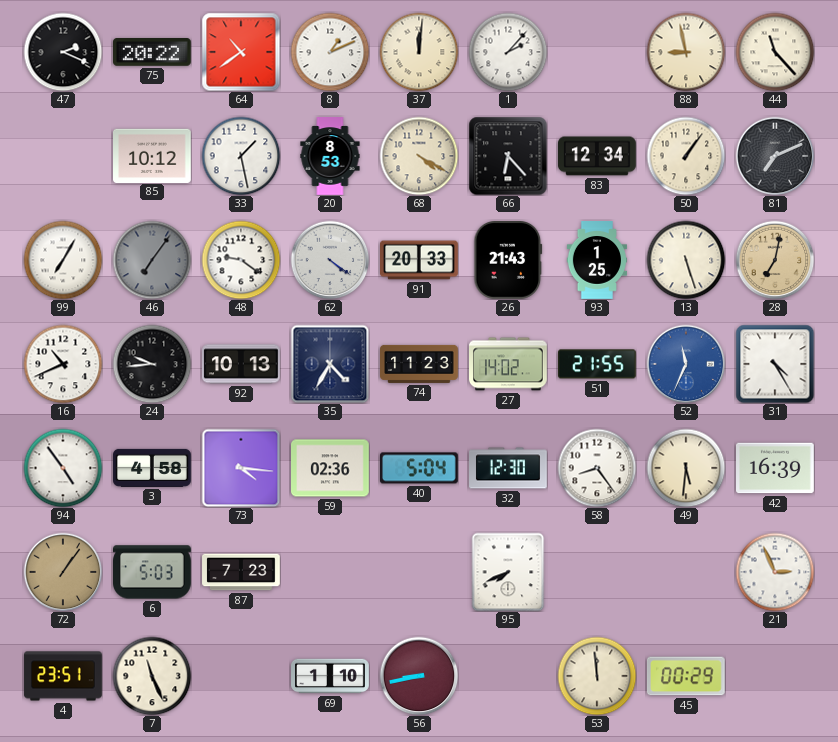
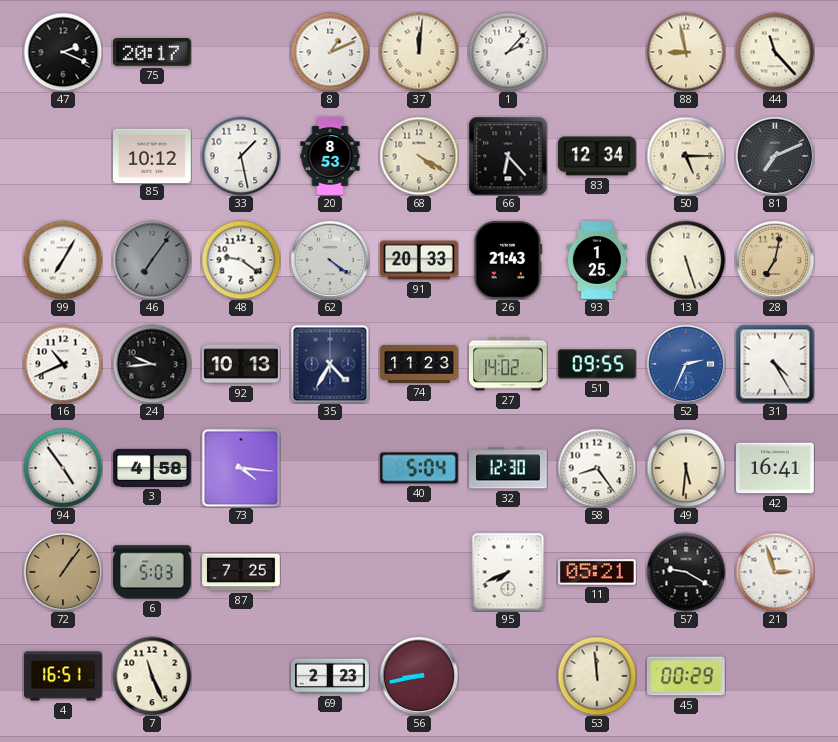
75: 20:22 -> 20:17
64: 10:39 -> none
50: 1:06 -> 5:15
51: 21:55 -> 09:55
52: 11:34 -> 2:34
59: 02:36 -> none
42: 16:39 -> 16:41
87: 7:23 -> 7:25
11: none -> 05:21
57: none -> 9:20
21: 2:56 -> 2:57
4: 23:51 -> 16:51
69: 1:10 -> 2:23
